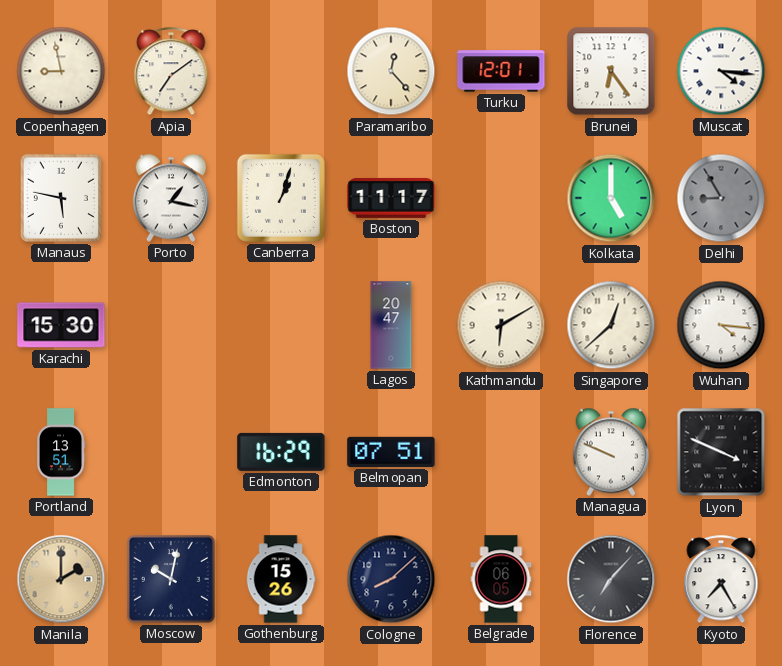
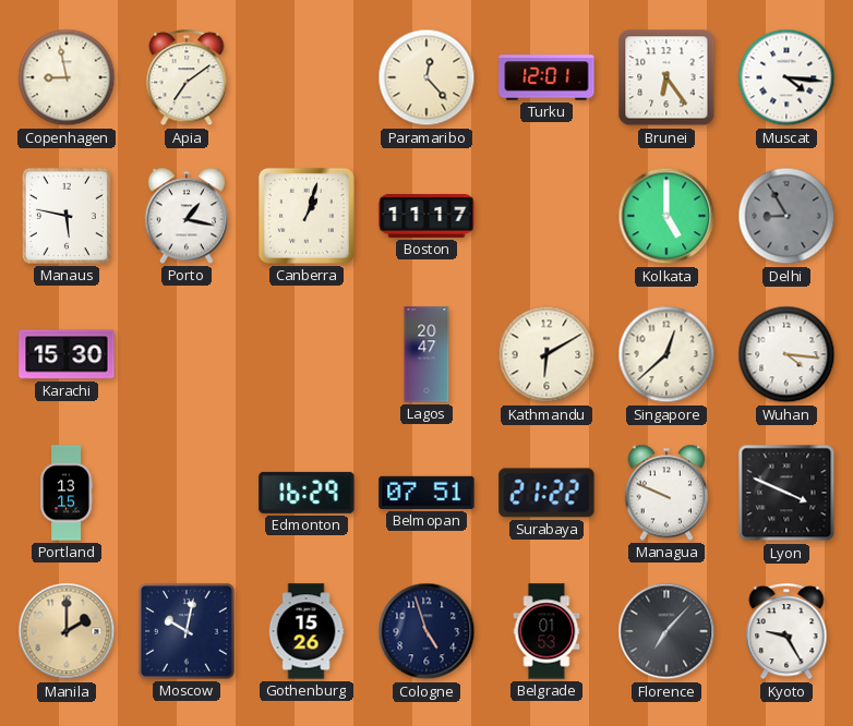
Portland: 13:51 -> 13:15
Surabaya: none -> 21:22
Cologne: 8:08 -> 4:57
Belgrade: 06:05 -> 01:53
Kyoto: 7:25 -> 9:25
